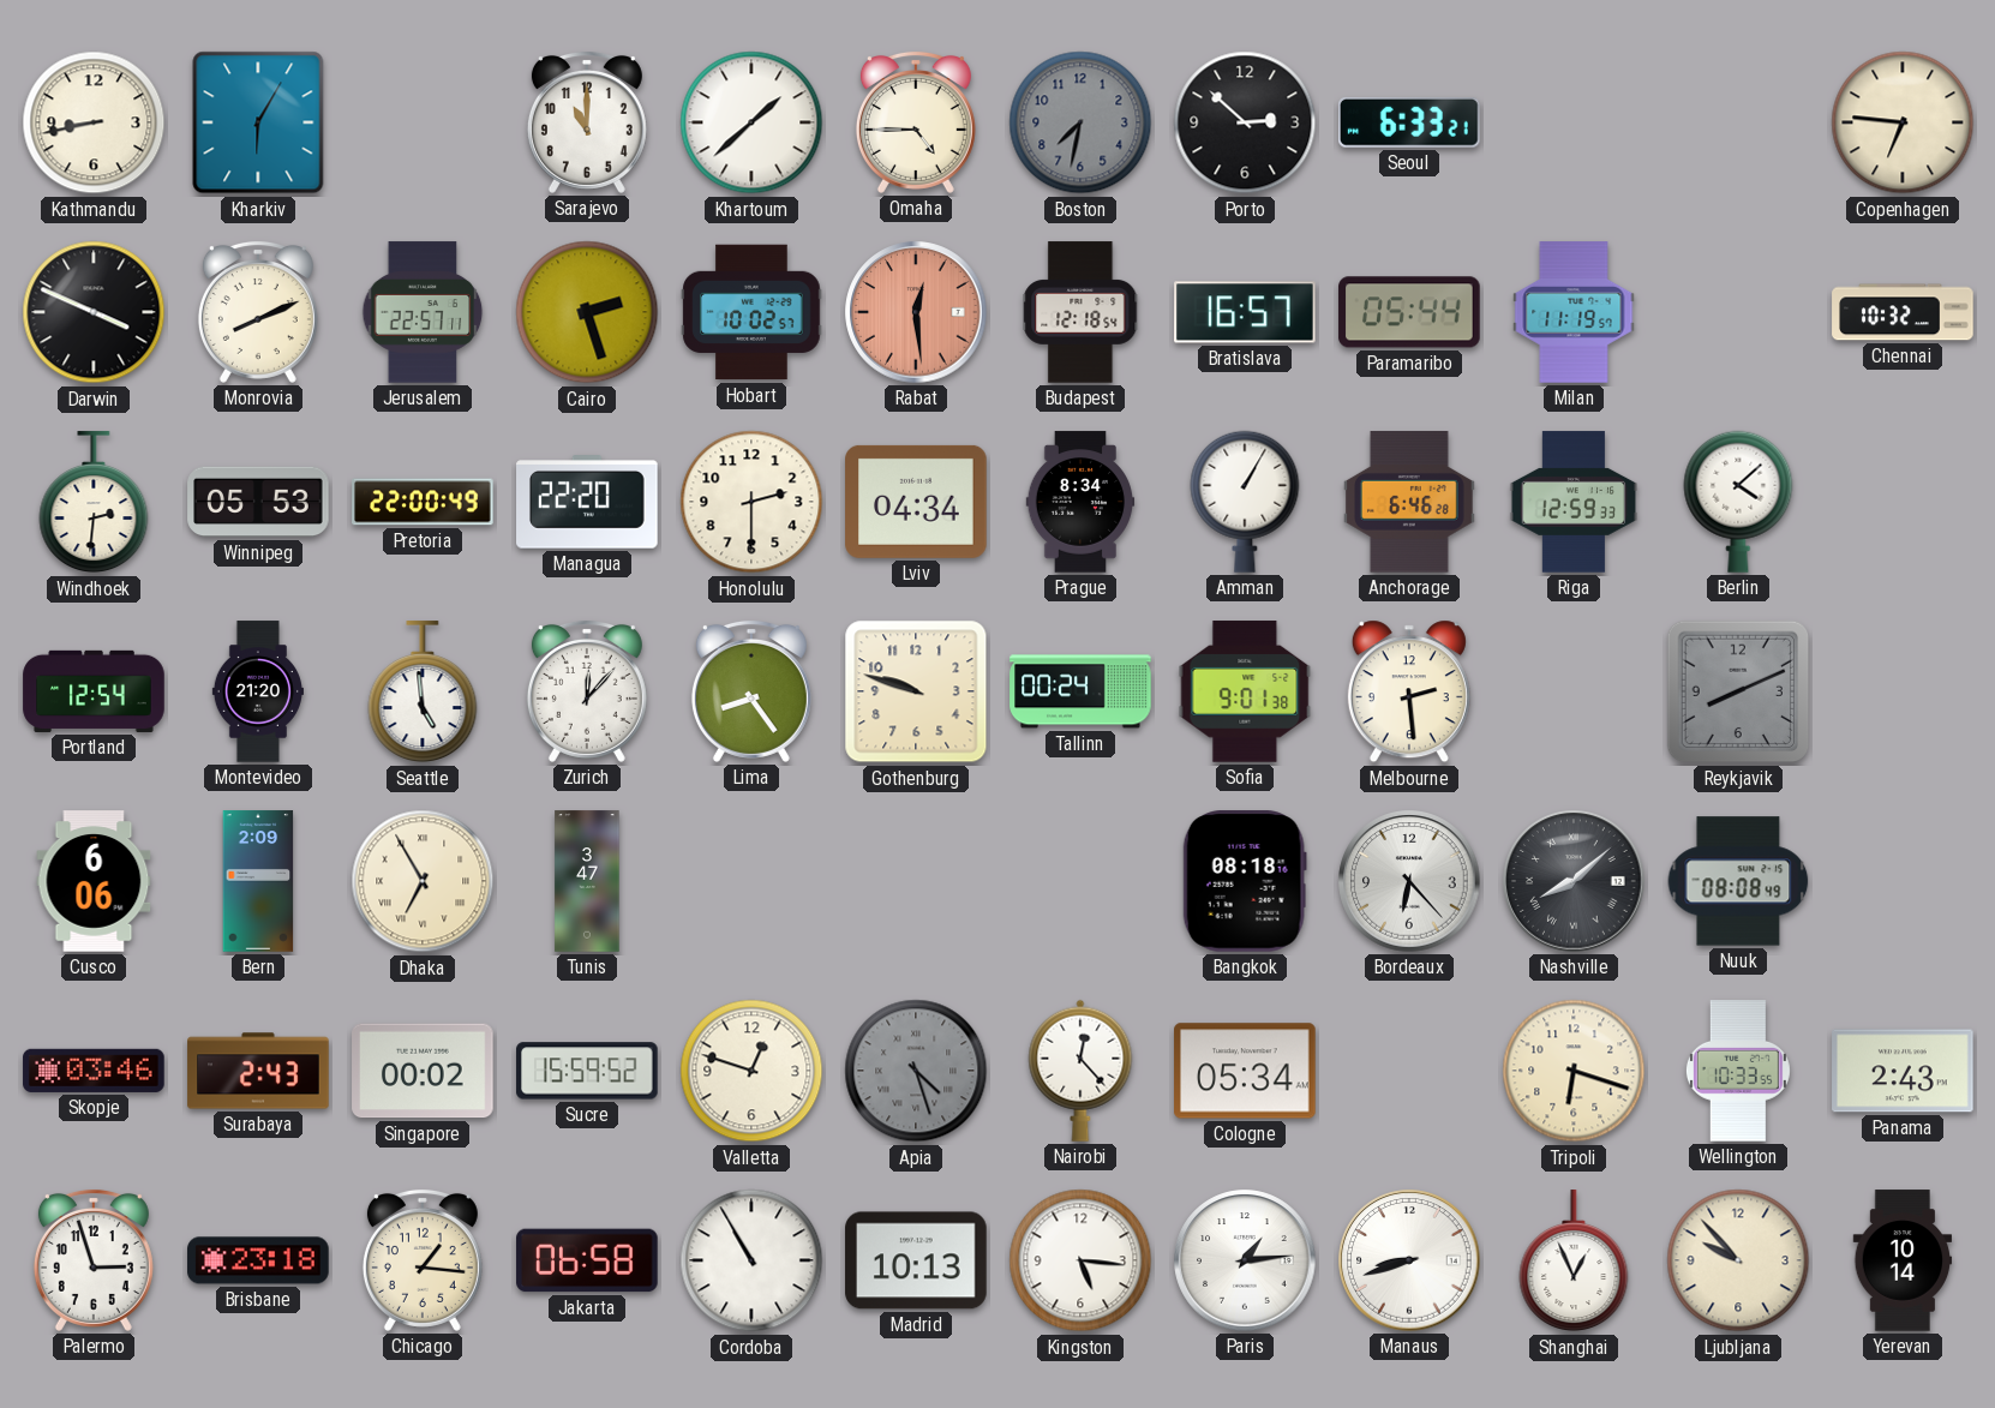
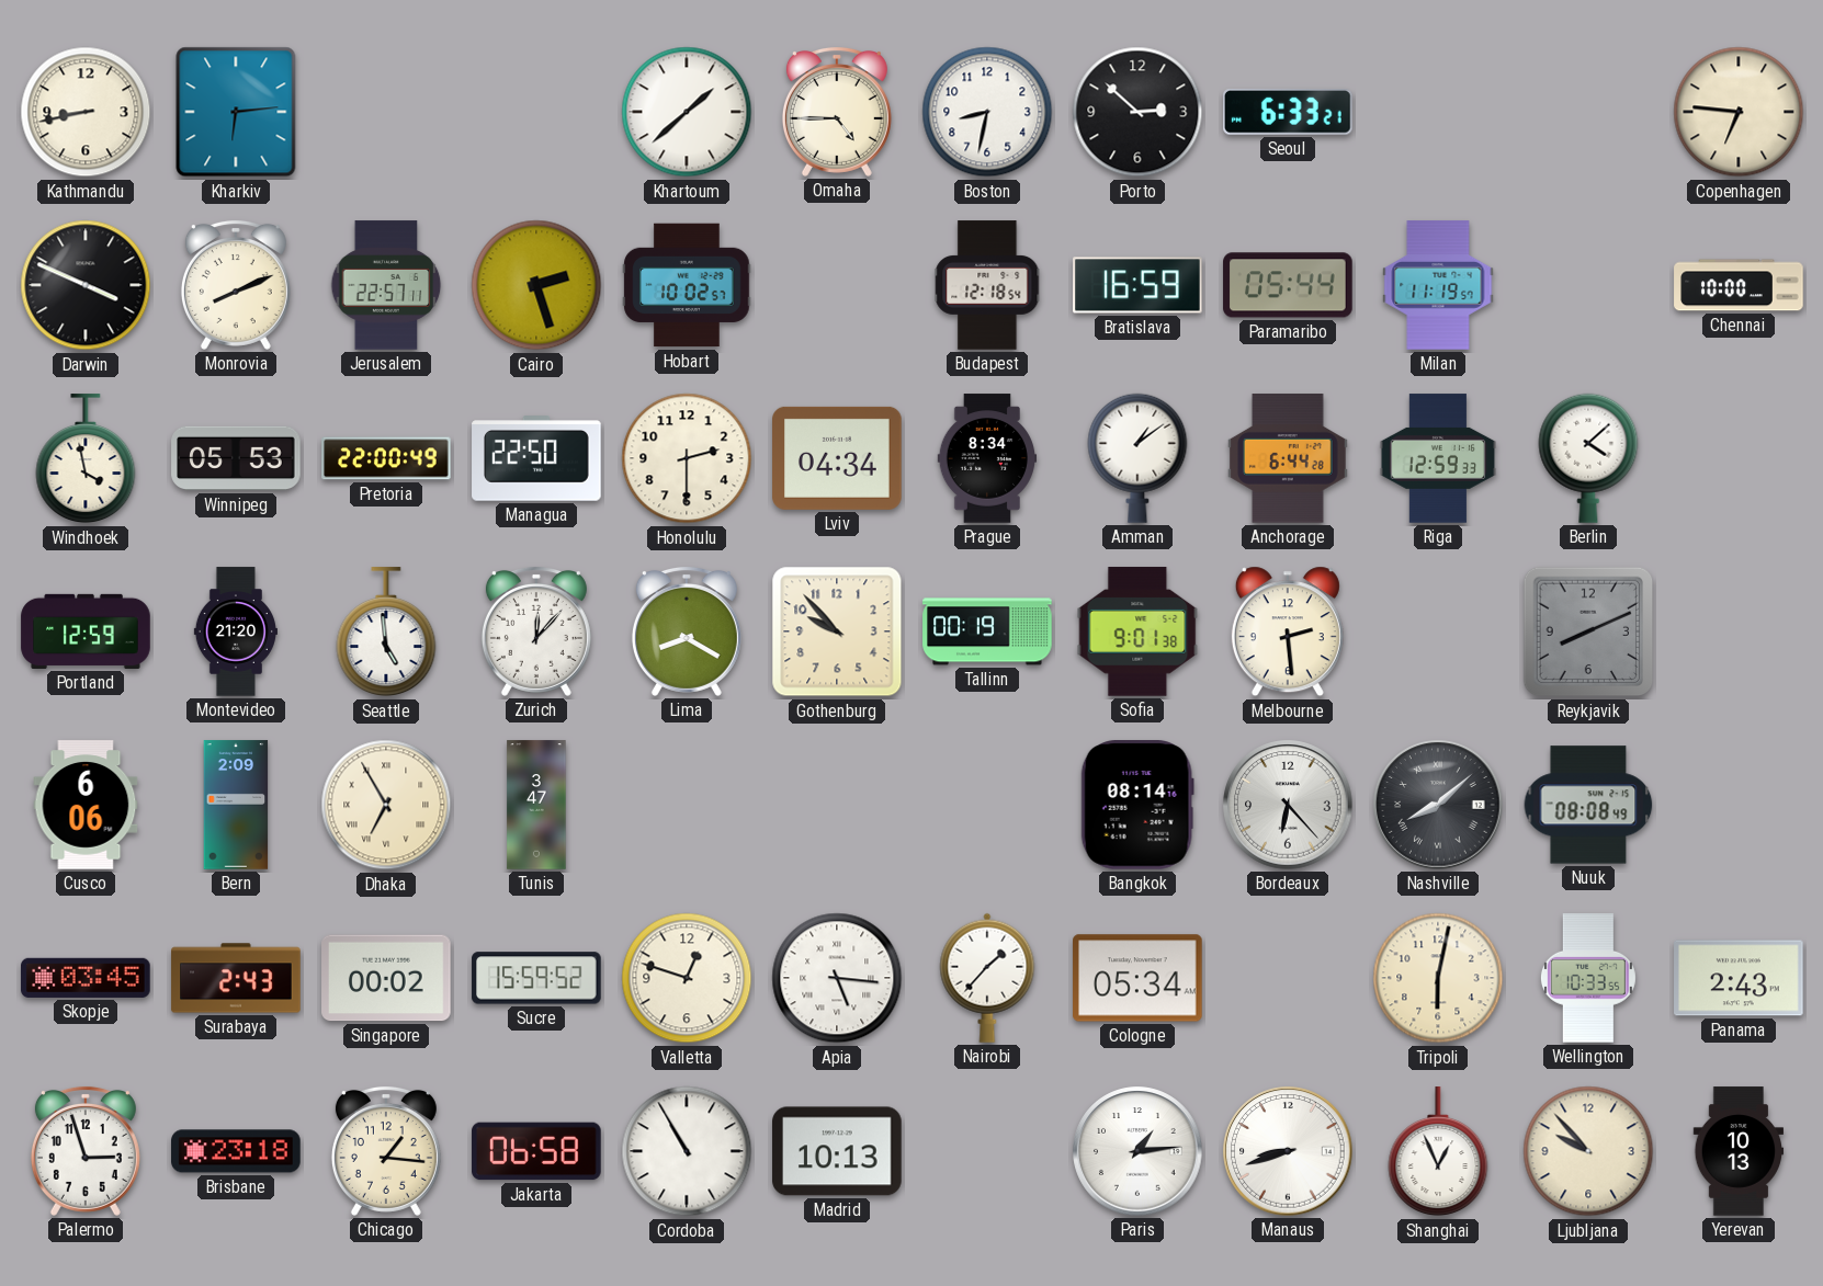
Kharkiv: 6:05 -> 6:14
Sarajevo: 11:00 -> none
Boston: 7:32 -> 8:32
Boston dial: grey -> white
Rabat: 12:29 -> none
Bratislava: 16:57 -> 16:59
Chennai: 10:32 -> 10:00
Windhoek: 2:31 -> 3:58
Managua: 22:20 -> 22:50
Amman: 1:05 -> 1:09
Anchorage: 6:46 -> 6:44
Portland: 12:54 -> 12:59
Lima: 8:24 -> 8:20
Gothenburg: 9:48 -> 9:53
Tallinn: 00:24 -> 00:19
Bangkok: 08:18 -> 08:14
Skopje: 03:46 -> 03:45
Apia: 4:27 -> 5:16
Apia dial: grey -> white
Nairobi: 12:23 -> 1:37
Tripoli: 6:18 -> 6:02
Kingston: 5:16 -> none
Yerevan: 10:14 -> 10:13
